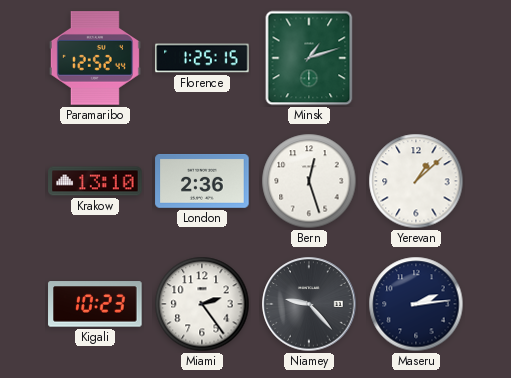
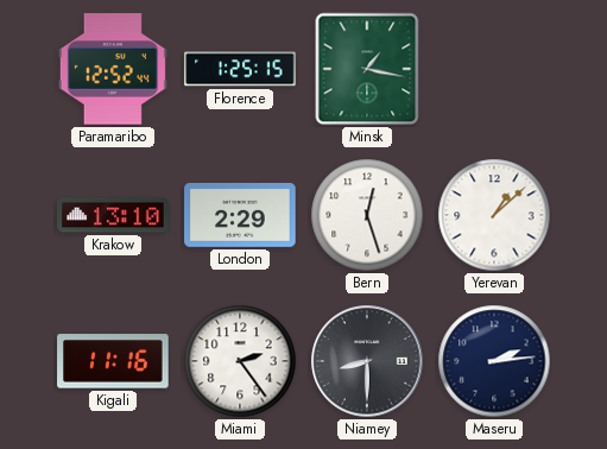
Minsk: 1:12 -> 1:17
London: 2:36 -> 2:29
Kigali: 10:23 -> 11:16
Niamey: 9:23 -> 8:30
